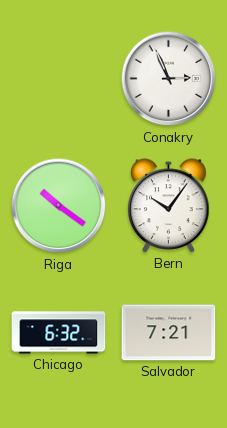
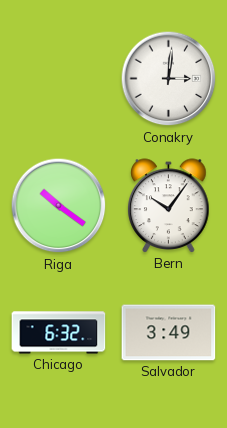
Conakry: 2:56 -> 3:01
Salvador: 7:21 -> 3:49
